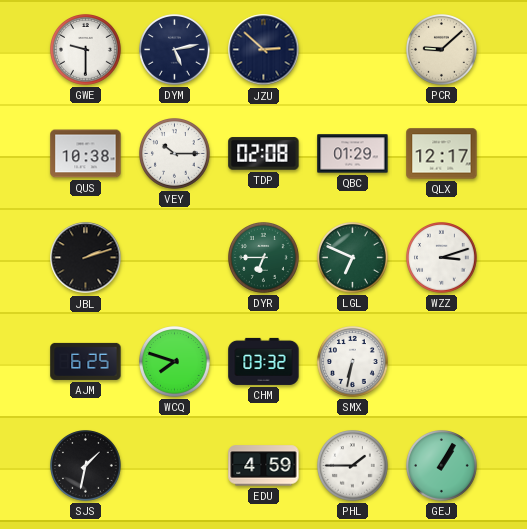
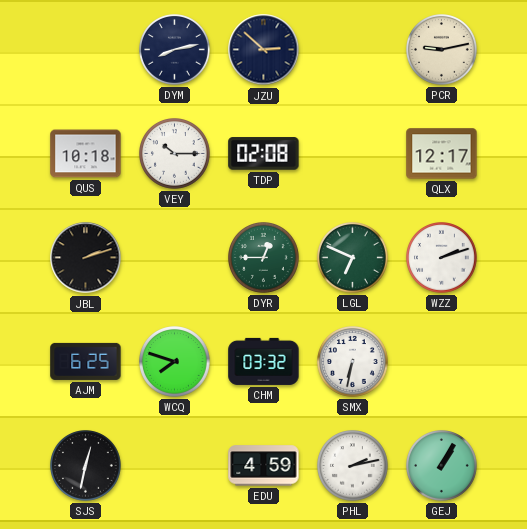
GWE: 9:30 -> none
DYM: 5:13 -> 8:13
PCR: 9:08 -> 9:13
QUS: 10:38 -> 10:18
QBC: 01:29 -> none
DYR: 6:45 -> 12:45
WZZ: 3:12 -> 2:12
SJS: 1:32 -> 12:32
PHL: 1:45 -> 2:13
